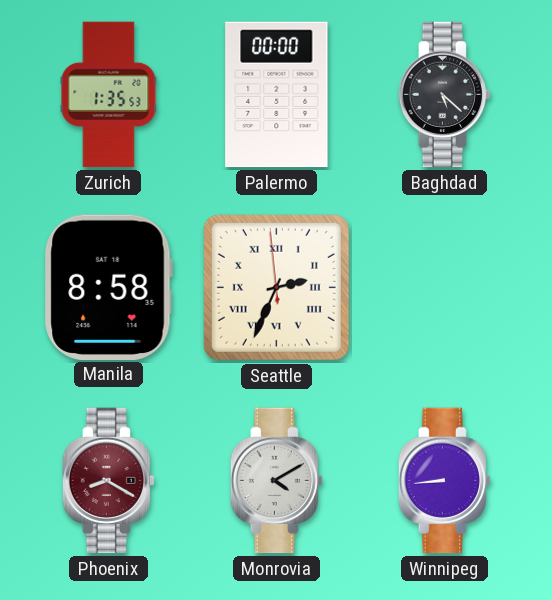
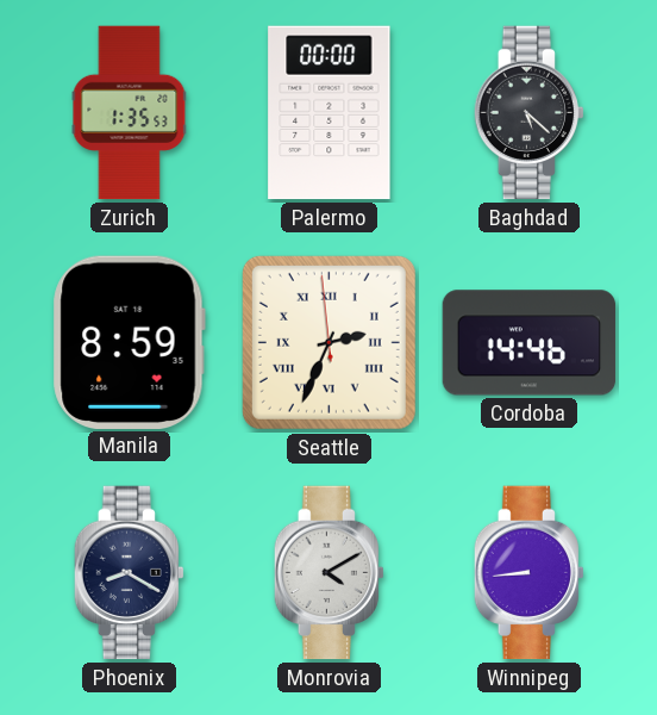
Manila: 8:58 -> 8:59
Cordoba: none -> 14:46
Phoenix dial: burgundy -> navy
